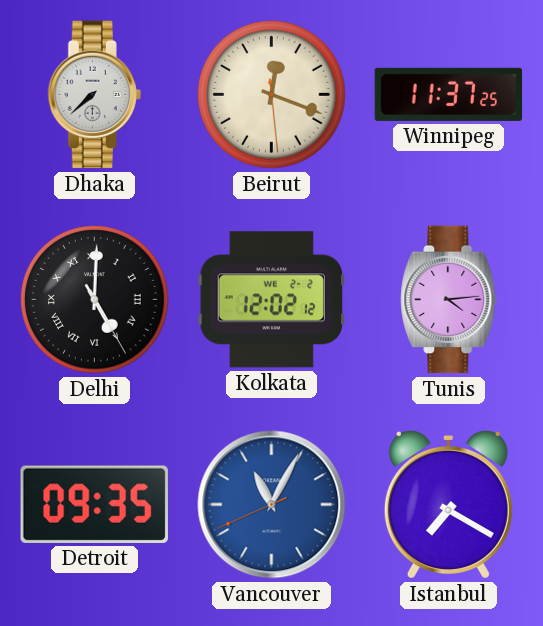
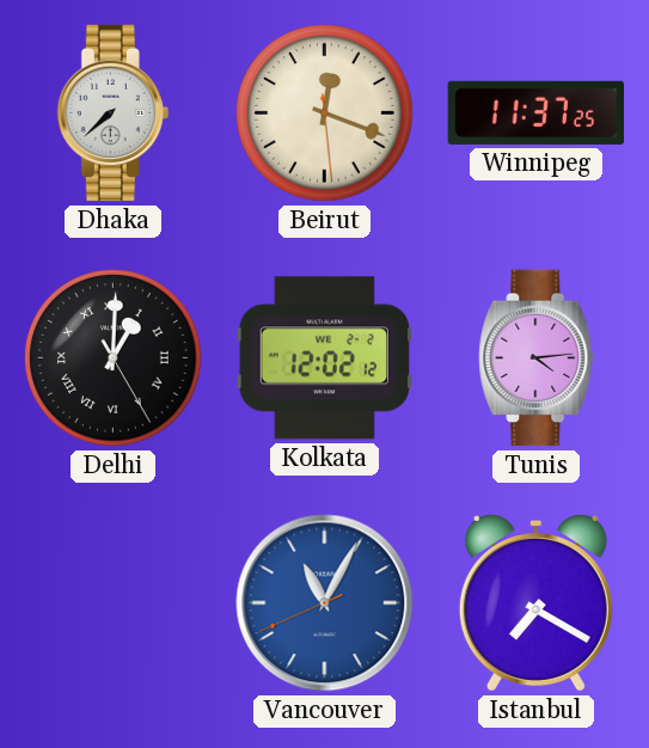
Delhi: 5:00 -> 1:00
Detroit: 09:35 -> none
